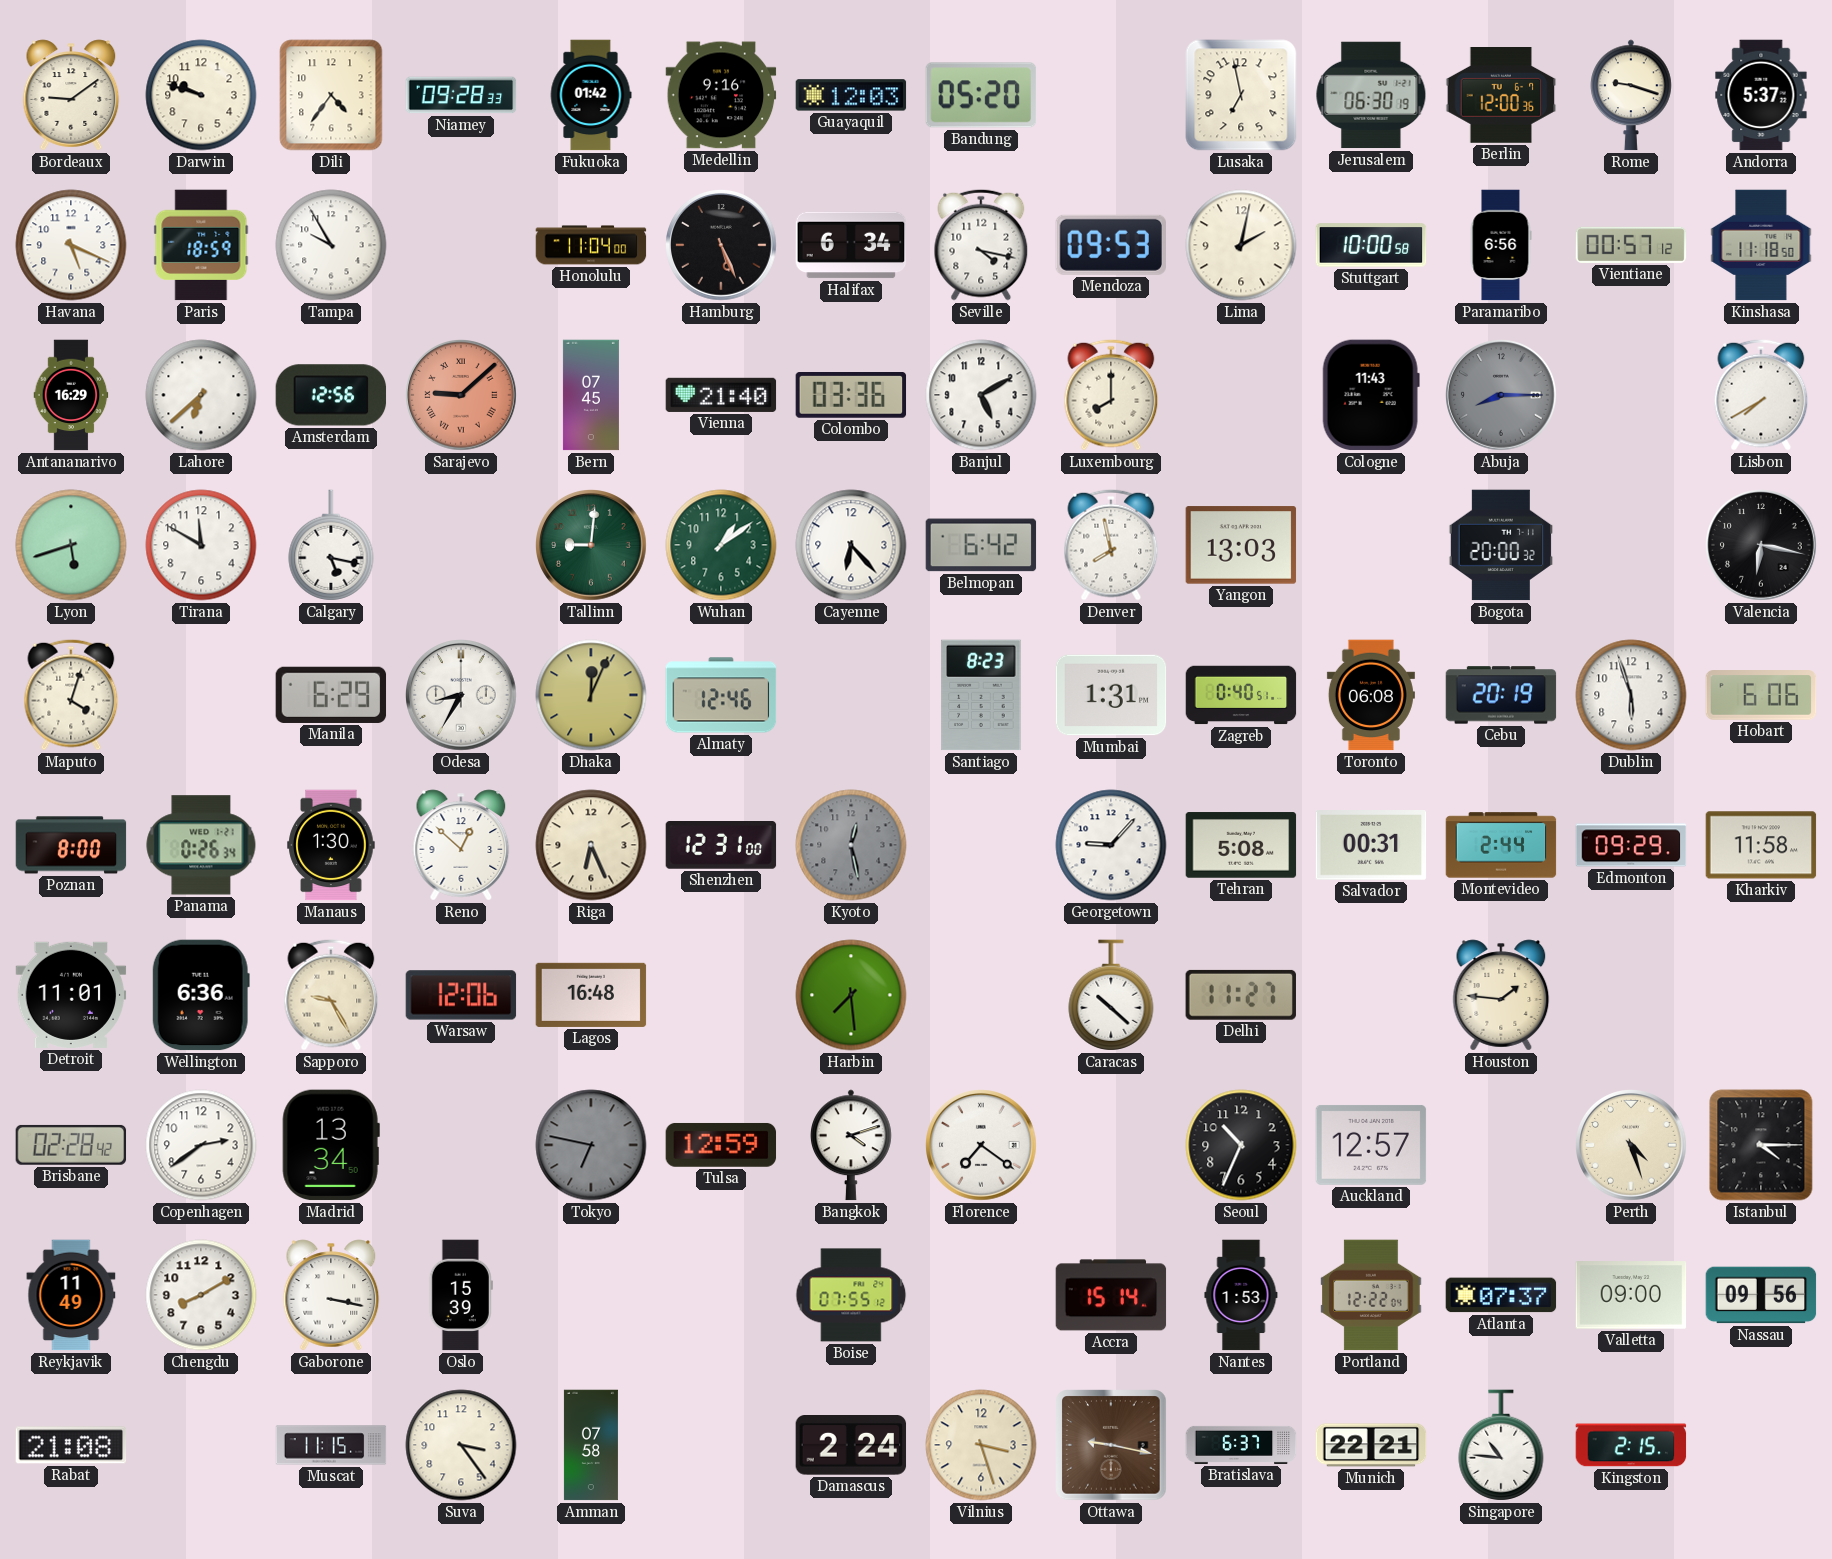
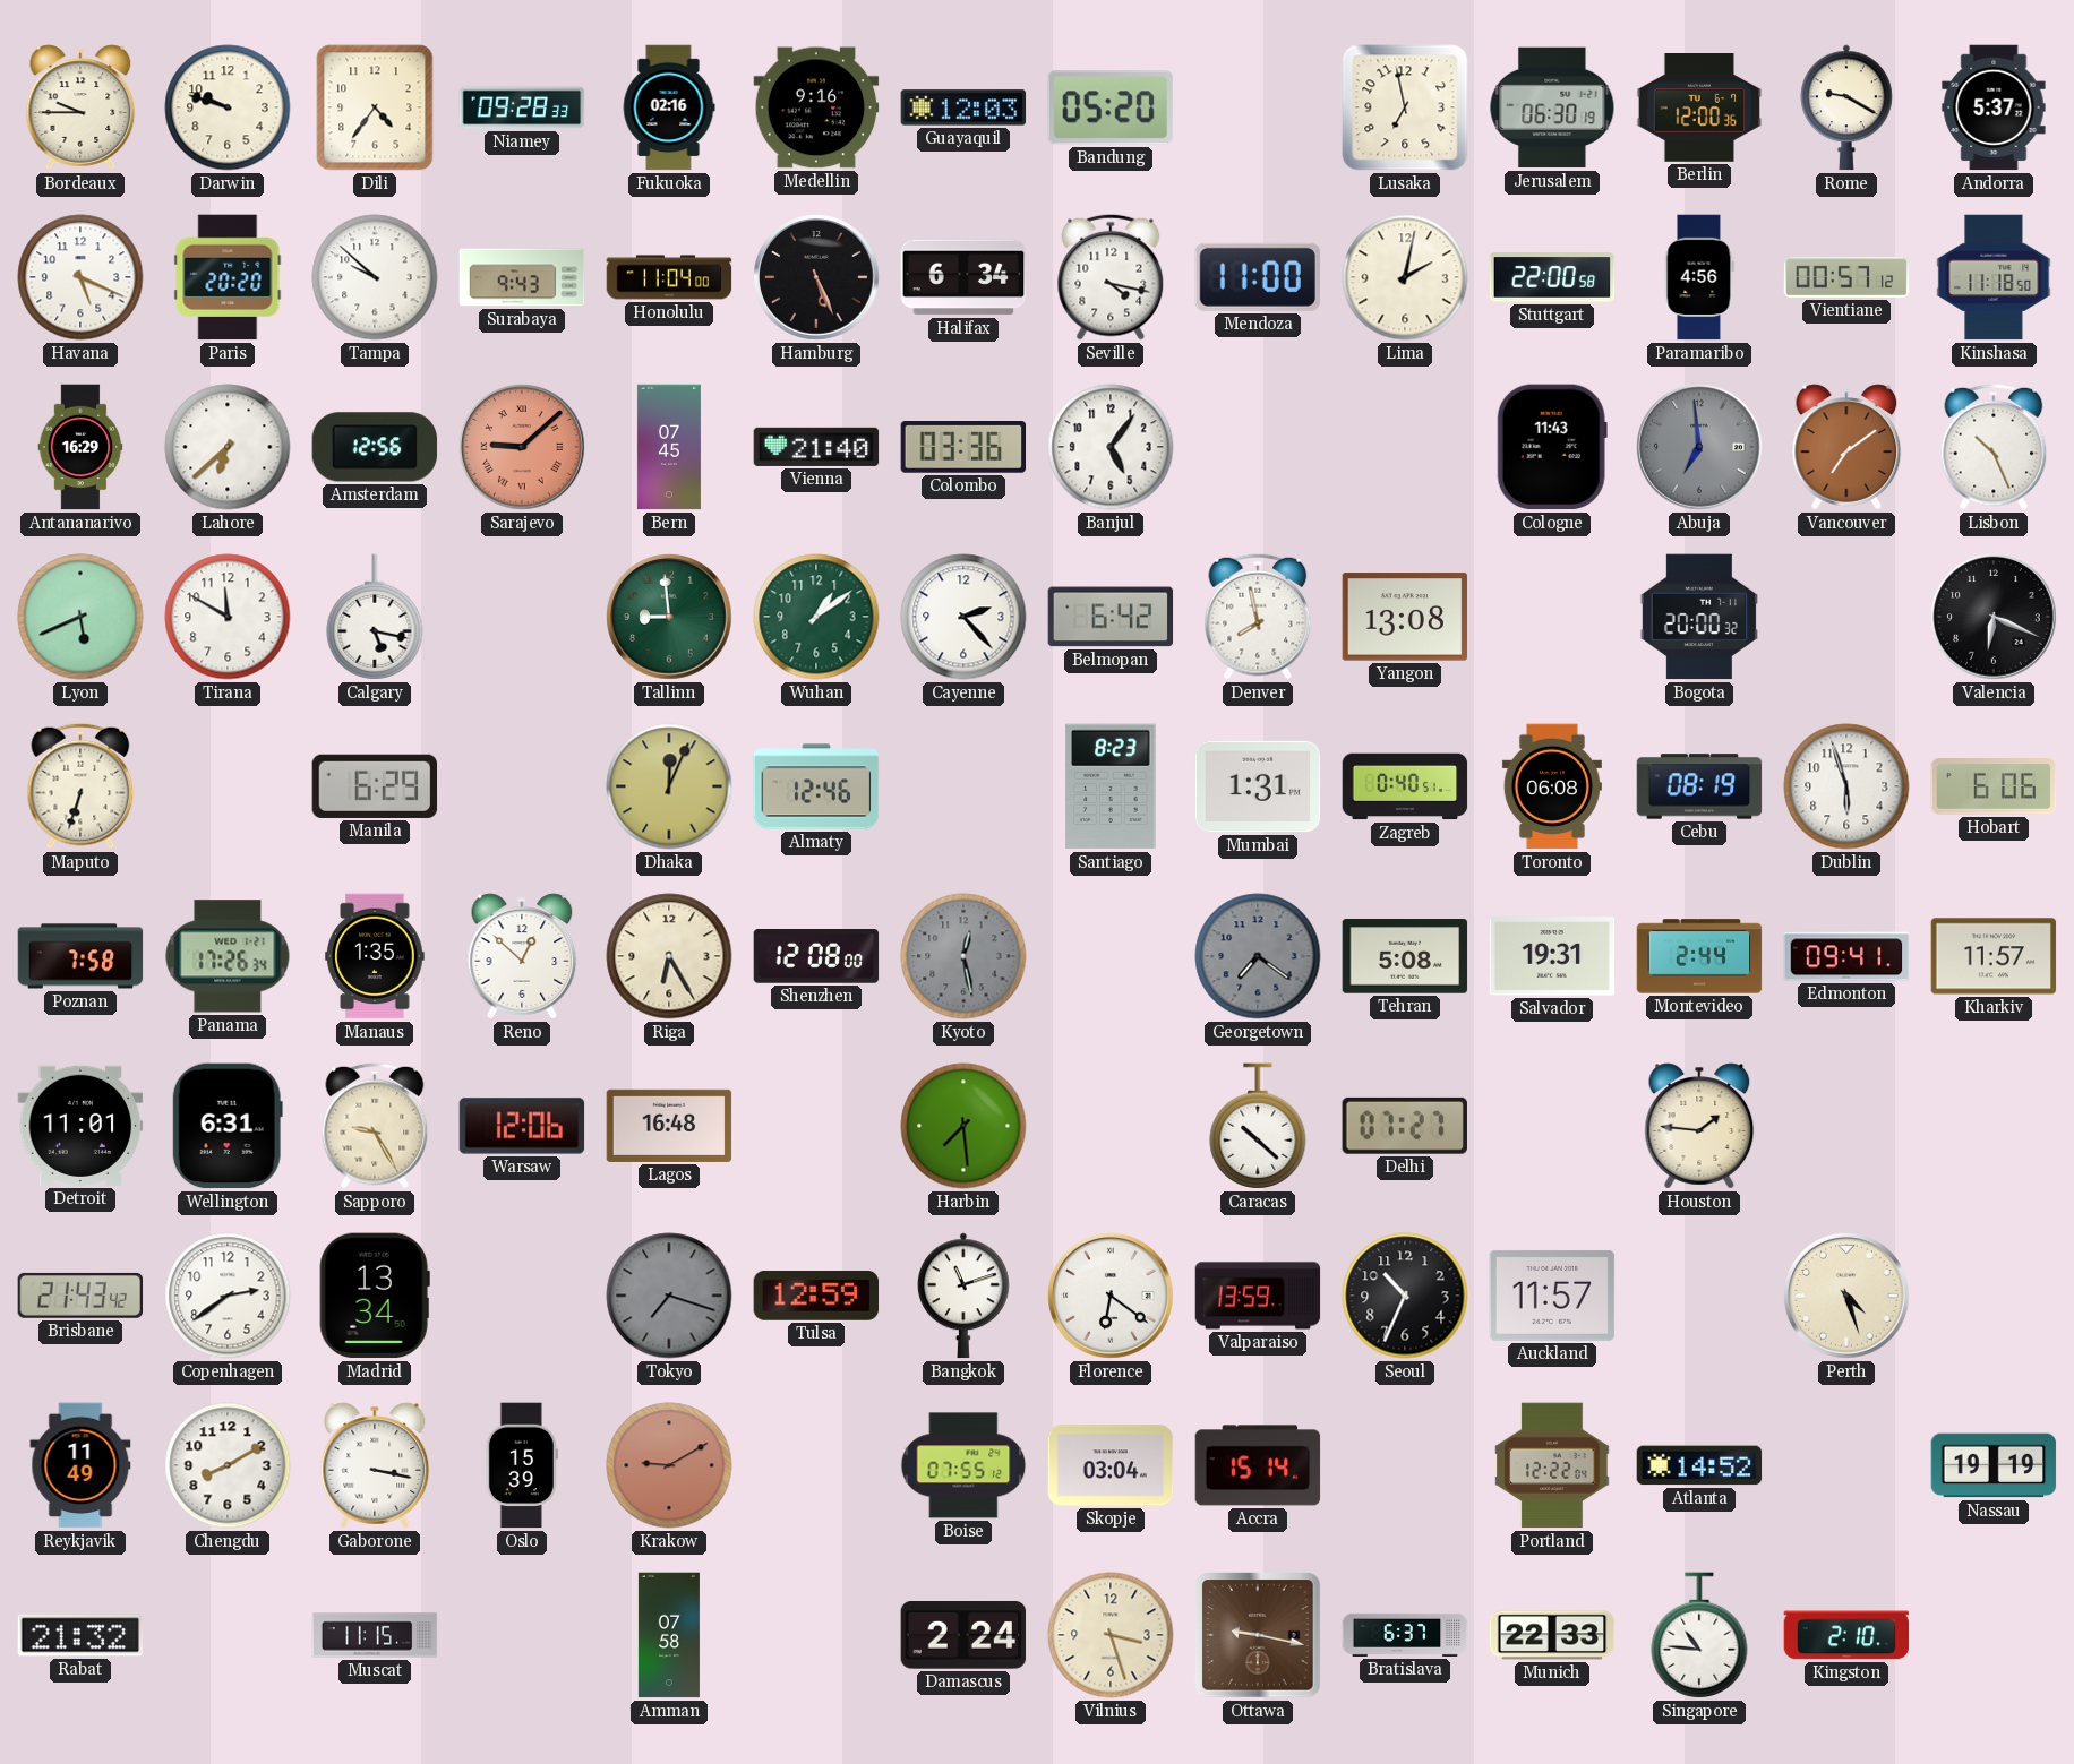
Bordeaux: 9:09 -> 9:45
Fukuoka: 01:42 -> 02:16
Rome: 9:18 -> 9:20
Paris: 18:59 -> 20:20
Tampa: 9:55 -> 9:52
Surabaya: none -> 9:43
Mendoza: 09:53 -> 11:00
Stuttgart: 10:00 -> 22:00
Paramaribo: 6:56 -> 4:56
Banjul: 5:10 -> 5:06
Luxembourg: 8:00 -> none
Abuja: 8:15 -> 6:59
Vancouver: none -> 7:09
Lisbon: 7:40 -> 10:26
Lyon: 5:42 -> 5:41
Tallinn: 9:01 -> 8:59
Cayenne: 6:23 -> 2:23
Yangon: 13:03 -> 13:08
Valencia: 6:17 -> 6:19
Maputo: 4:03 -> 6:33
Odesa: 8:35 -> none
Cebu: 20:19 -> 08:19
Poznan: 8:00 -> 7:58
Panama: 0:26 -> 17:26
Manaus: 1:30 -> 1:35
Riga: 6:26 -> 6:25
Shenzhen: 12:31 -> 12:08
Georgetown: 9:07 -> 7:21
Georgetown dial: white -> grey
Salvador: 00:31 -> 19:31
Edmonton: 09:29 -> 09:41
Kharkiv: 11:58 -> 11:57
Wellington: 6:36 -> 6:31
Delhi: 11:27 -> 07:27
Brisbane: 02:28 -> 21:43
Tokyo: 6:47 -> 7:18
Bangkok: 4:12 -> 11:12
Florence: 7:21 -> 6:21
Valparaiso: none -> 13:59
Auckland: 12:57 -> 11:57
Istanbul: 4:15 -> none
Krakow: none -> 9:10
Skopje: none -> 03:04
Nantes: 1:53 -> none
Atlanta: 07:37 -> 14:52
Valletta: 09:00 -> none
Nassau: 09:56 -> 19:19
Rabat: 21:08 -> 21:32
Suva: 3:24 -> none
Munich: 22:21 -> 22:33
Kingston: 2:15 -> 2:10
